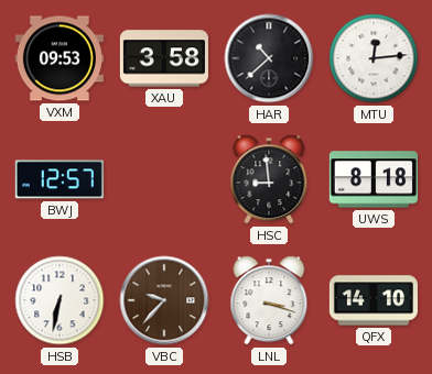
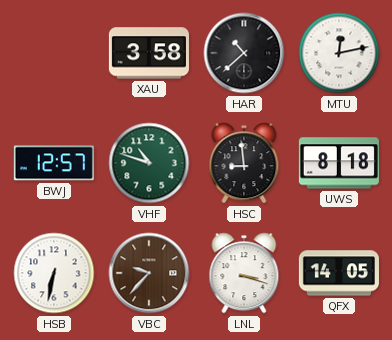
VXM: 09:53 -> none
MTU: 12:14 -> 12:13
VHF: none -> 10:48
QFX: 14:10 -> 14:05
